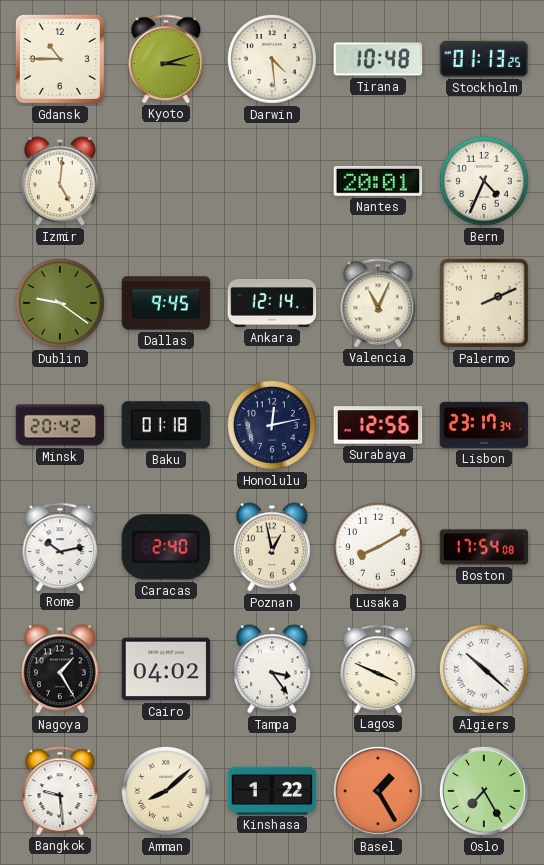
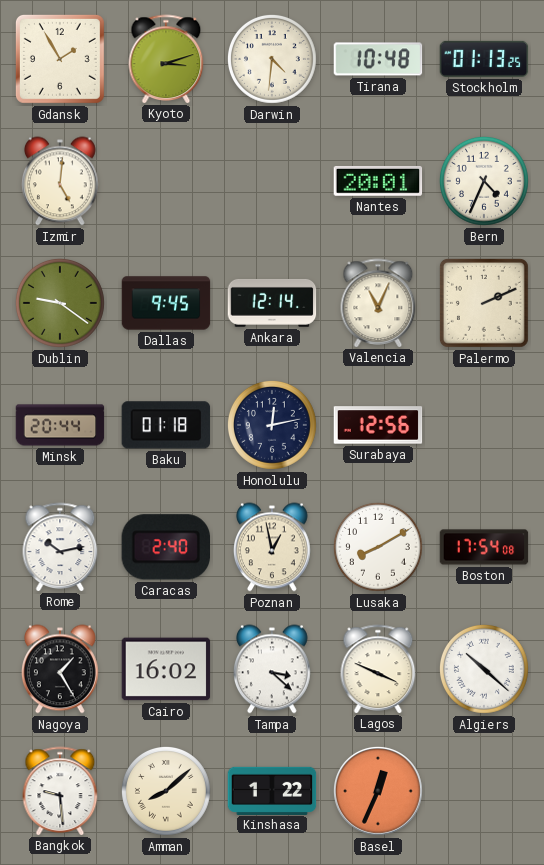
Gdansk: 10:45 -> 1:55
Darwin: 4:29 -> 4:31
Minsk: 20:42 -> 20:44
Lisbon: 23:17 -> none
Cairo: 04:02 -> 16:02
Tampa: 3:24 -> 3:22
Basel: 1:25 -> 12:34
Oslo: 7:25 -> none
